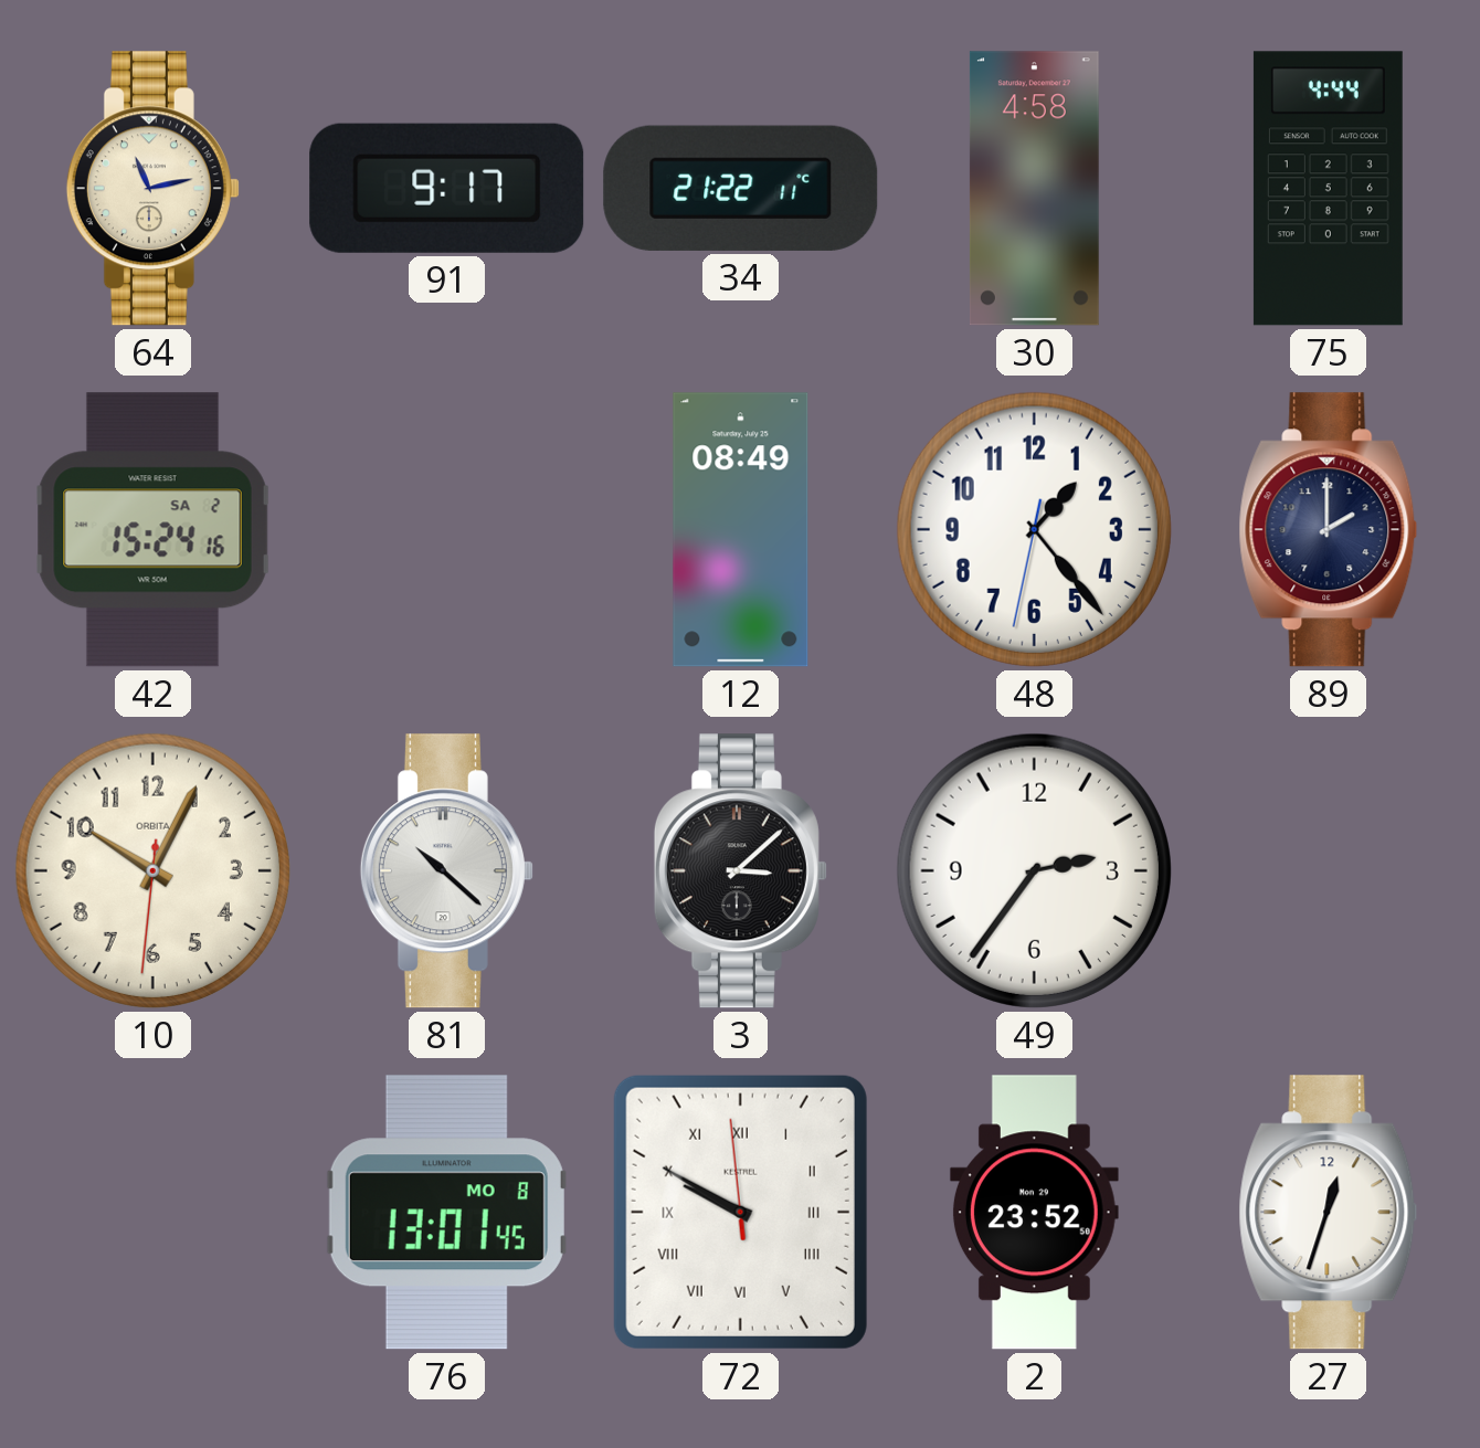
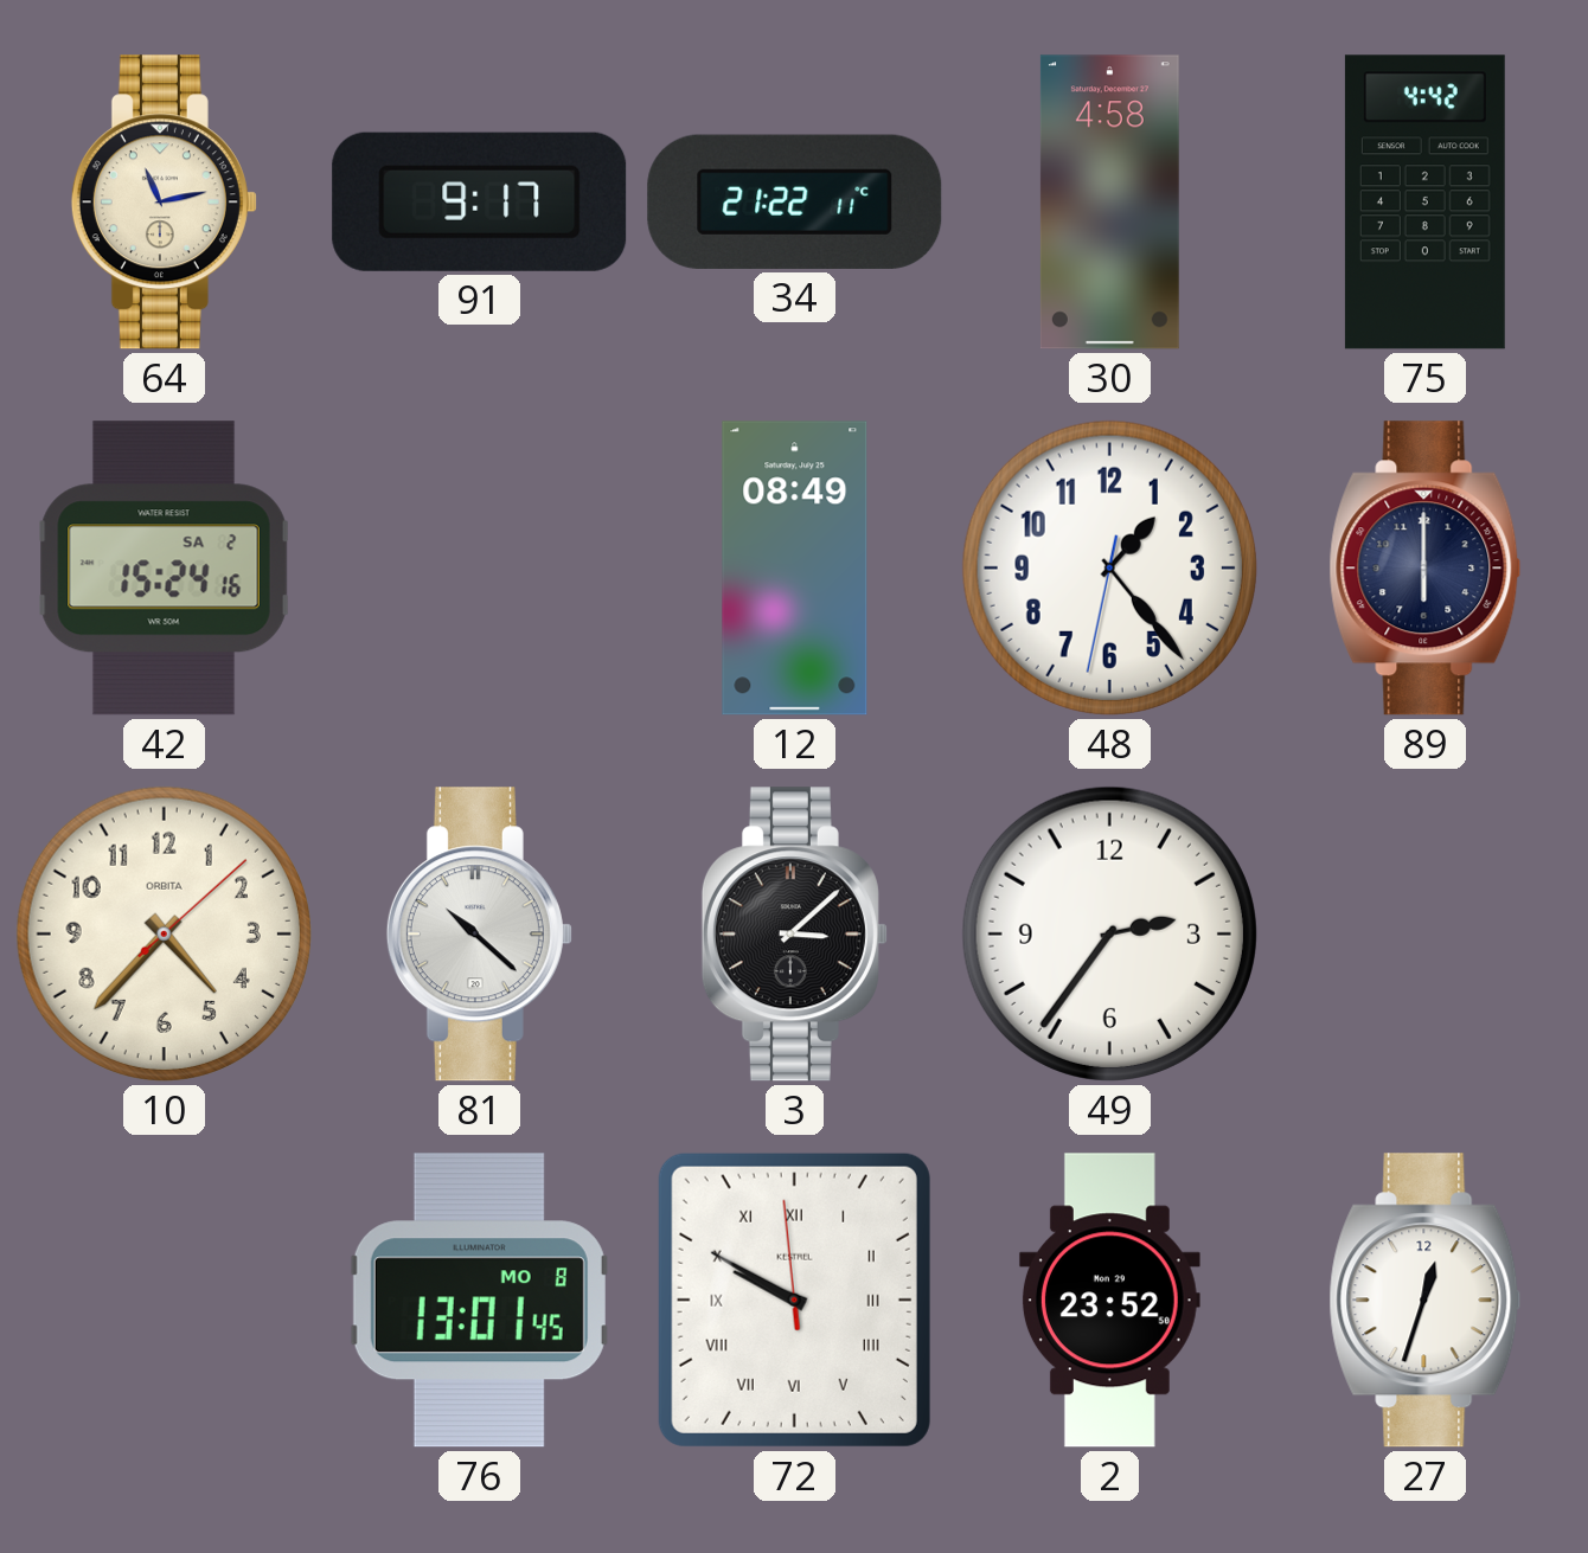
75: 4:44 -> 4:42
89: 2:00 -> 6:00
10: 10:04 -> 4:37
